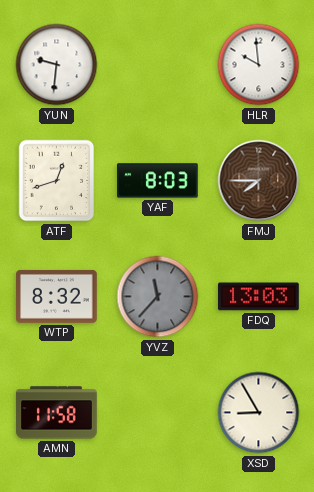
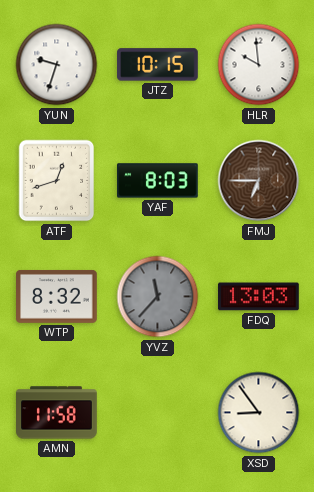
YUN: 9:31 -> 9:33
JTZ: none -> 10:15
FMJ: 7:45 -> 6:45
XSD: 8:55 -> 8:54
